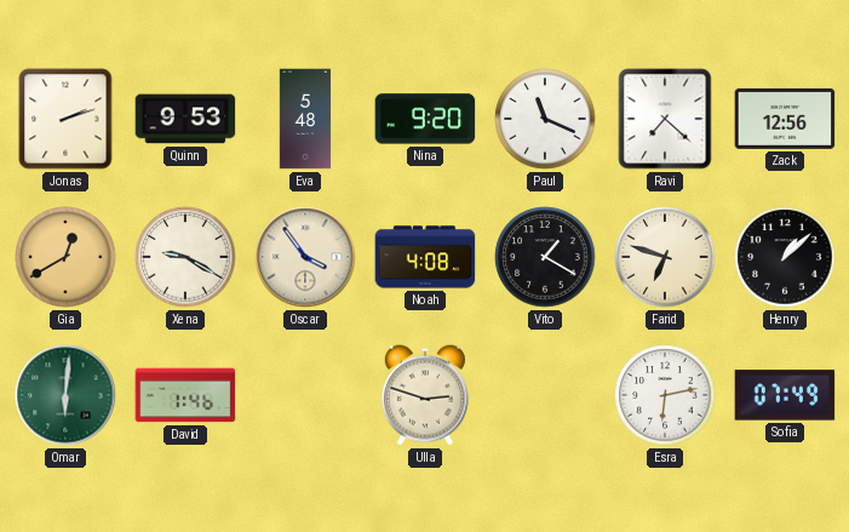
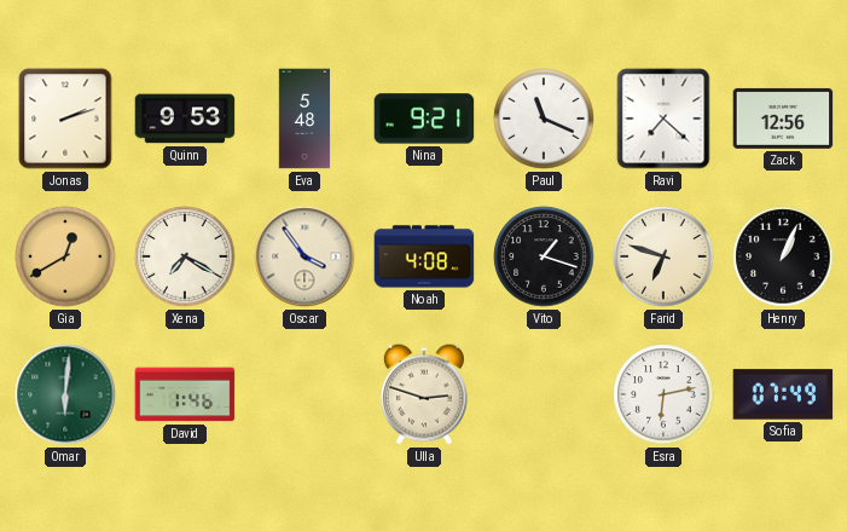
Nina: 9:20 -> 9:21
Xena: 9:20 -> 7:20
Vito: 1:20 -> 1:18
Henry: 1:08 -> 1:04
